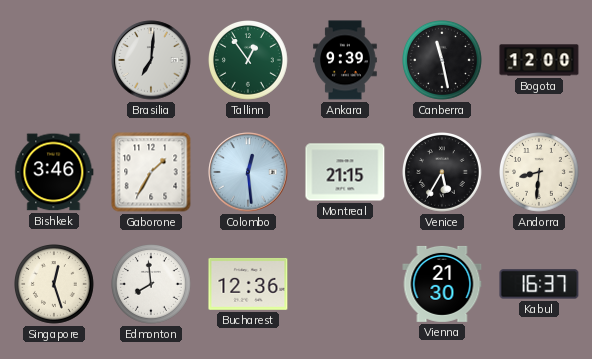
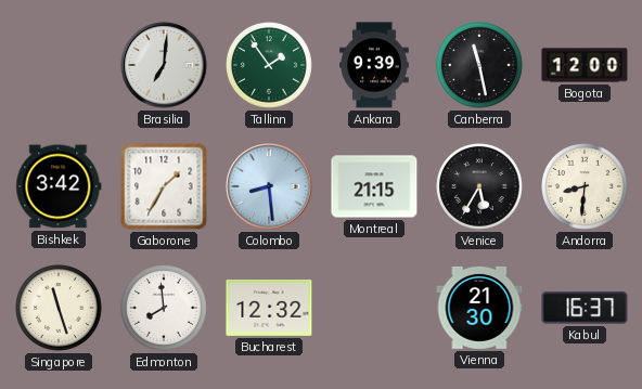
Tallinn: 12:54 -> 1:54
Bishkek: 3:46 -> 3:42
Colombo: 12:29 -> 8:29
Singapore: 12:27 -> 11:27
Bucharest: 12:36 -> 12:32
